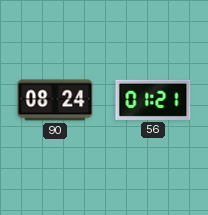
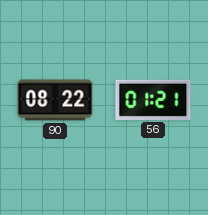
90: 08:24 -> 08:22
